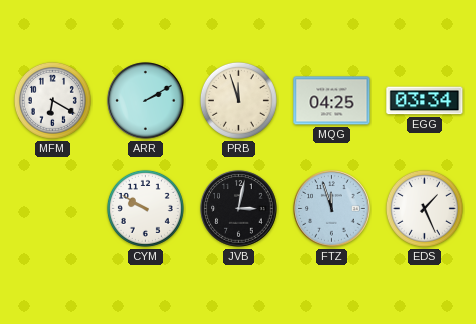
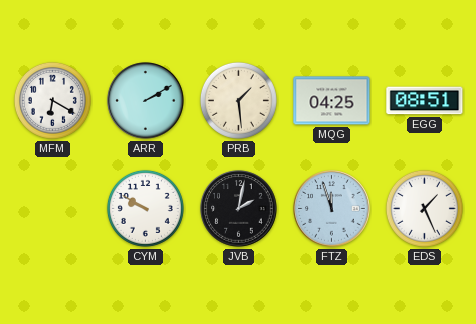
PRB: 11:57 -> 1:29
EGG: 03:34 -> 08:51
JVB: 3:02 -> 2:02
